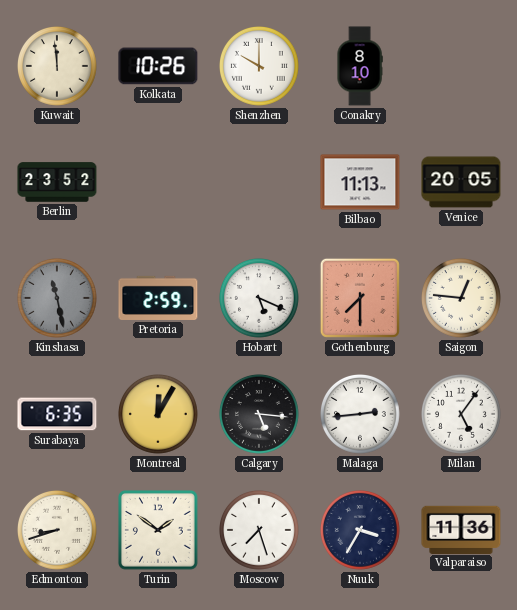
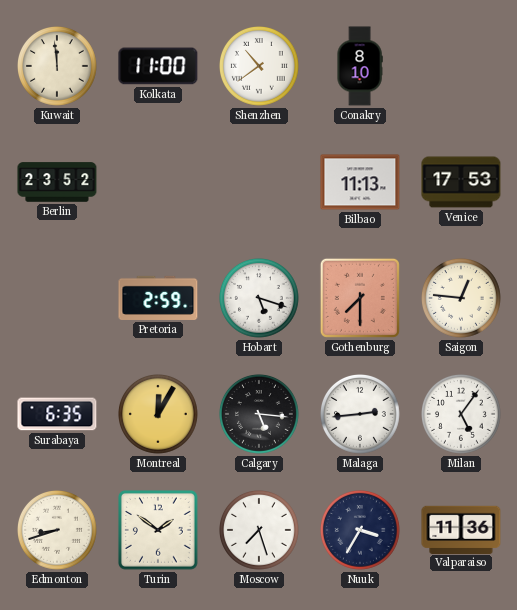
Kolkata: 10:26 -> 11:00
Shenzhen: 10:00 -> 10:39
Venice: 20:05 -> 17:53
Kinshasa: 11:28 -> none
Hobart: 5:19 -> 5:18
